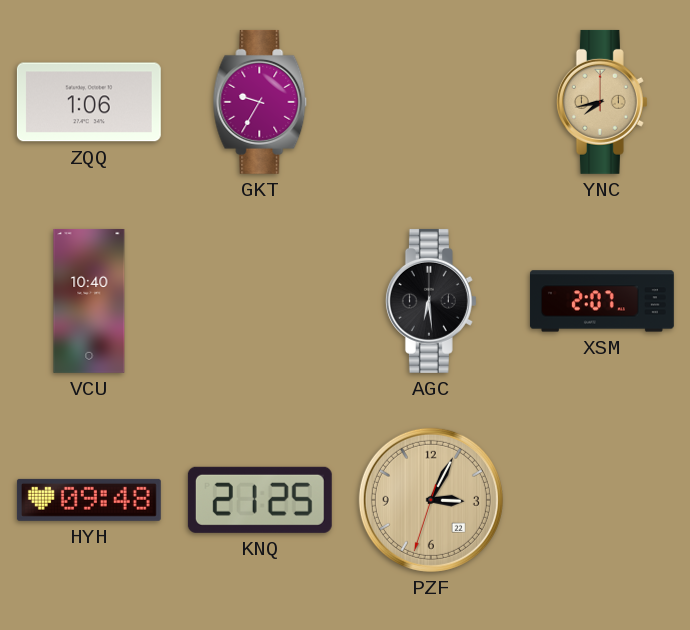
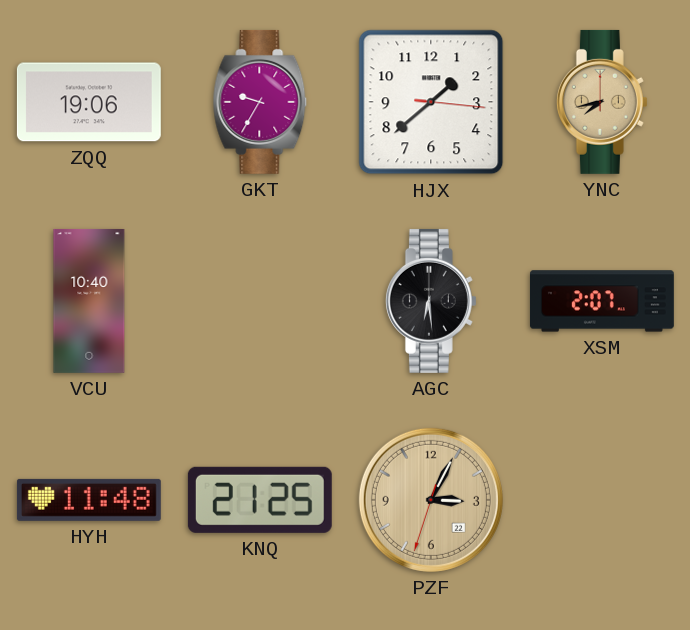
ZQQ: 1:06 -> 19:06
HJX: none -> 1:38
HYH: 09:48 -> 11:48
